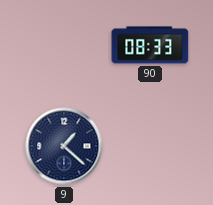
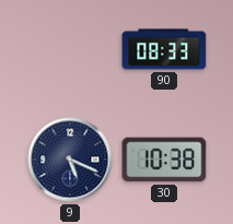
9: 1:22 -> 5:19
30: none -> 10:38
